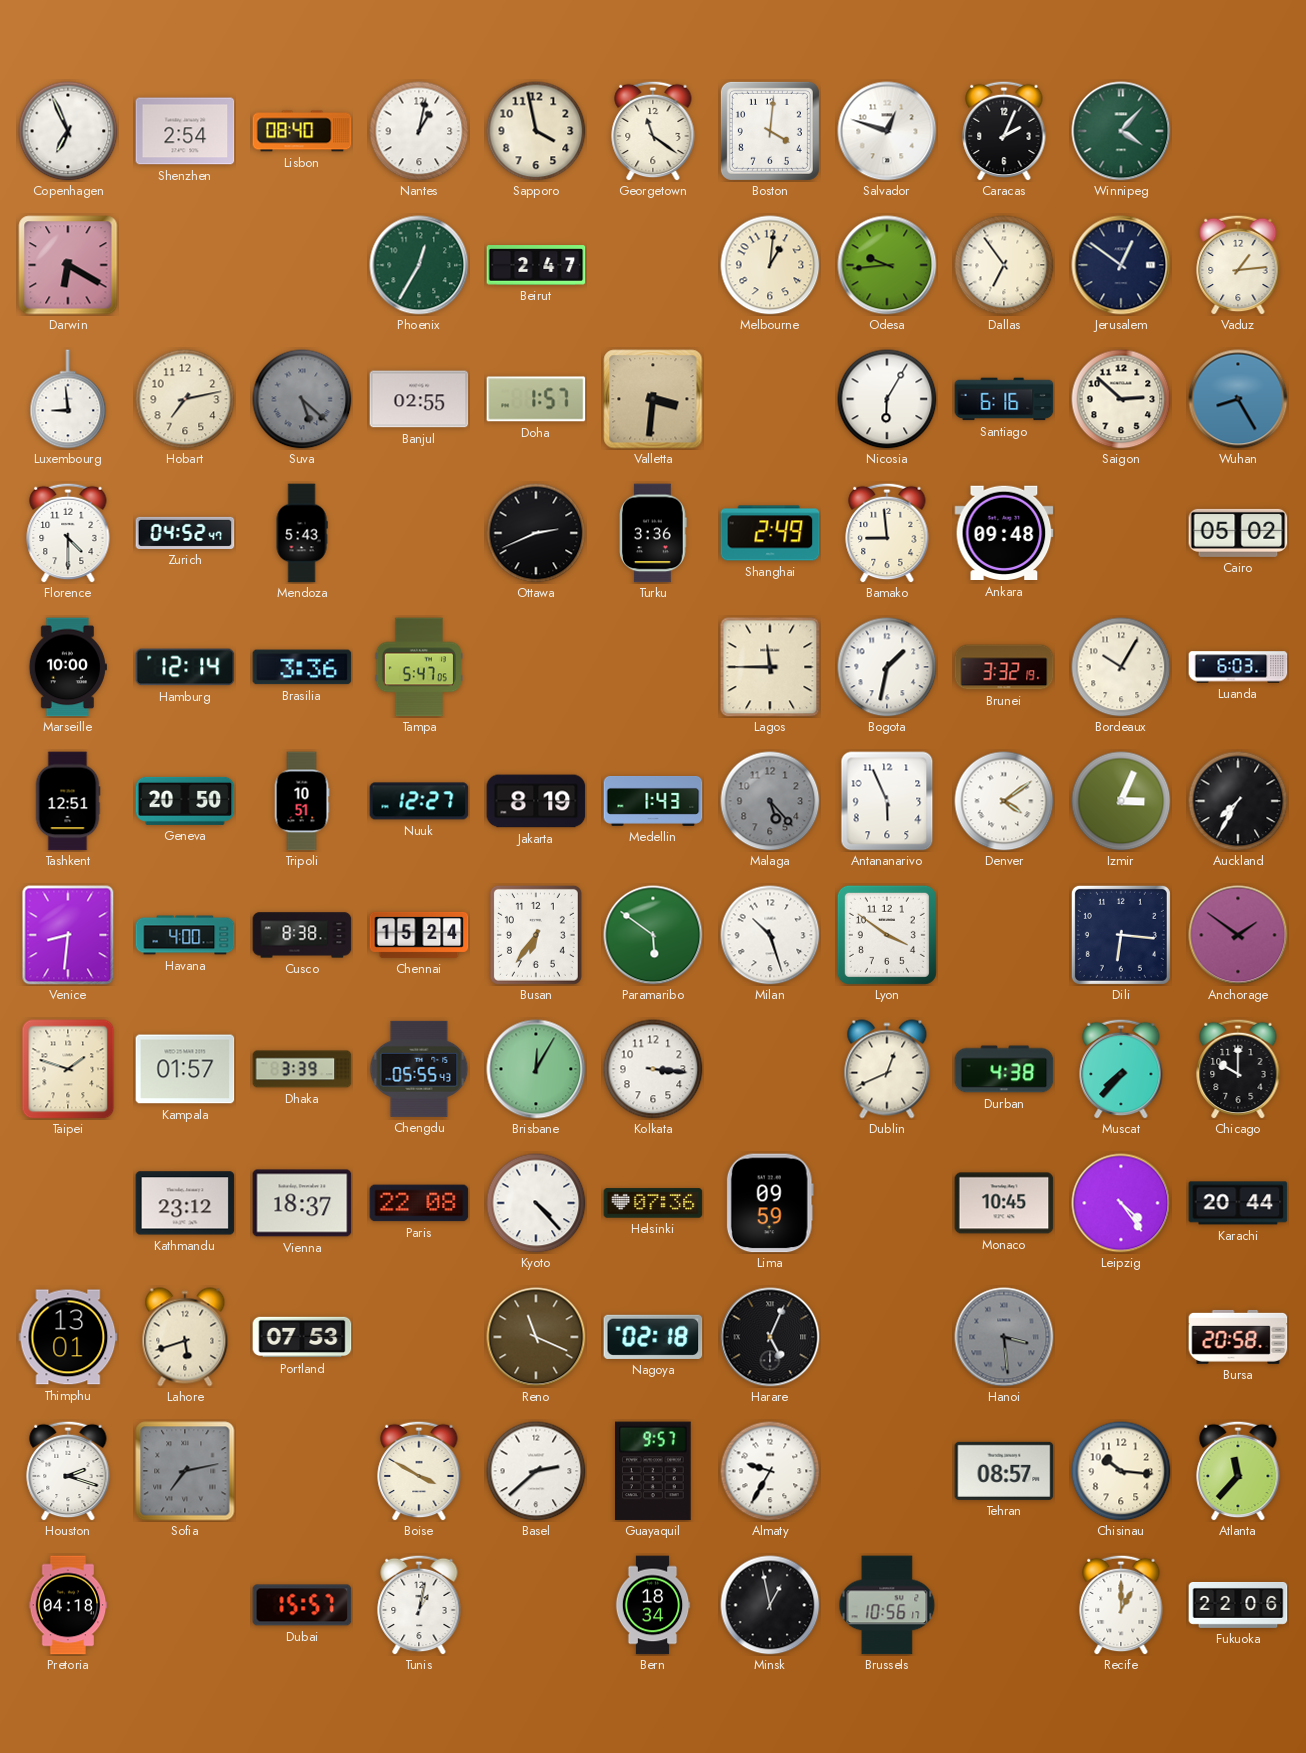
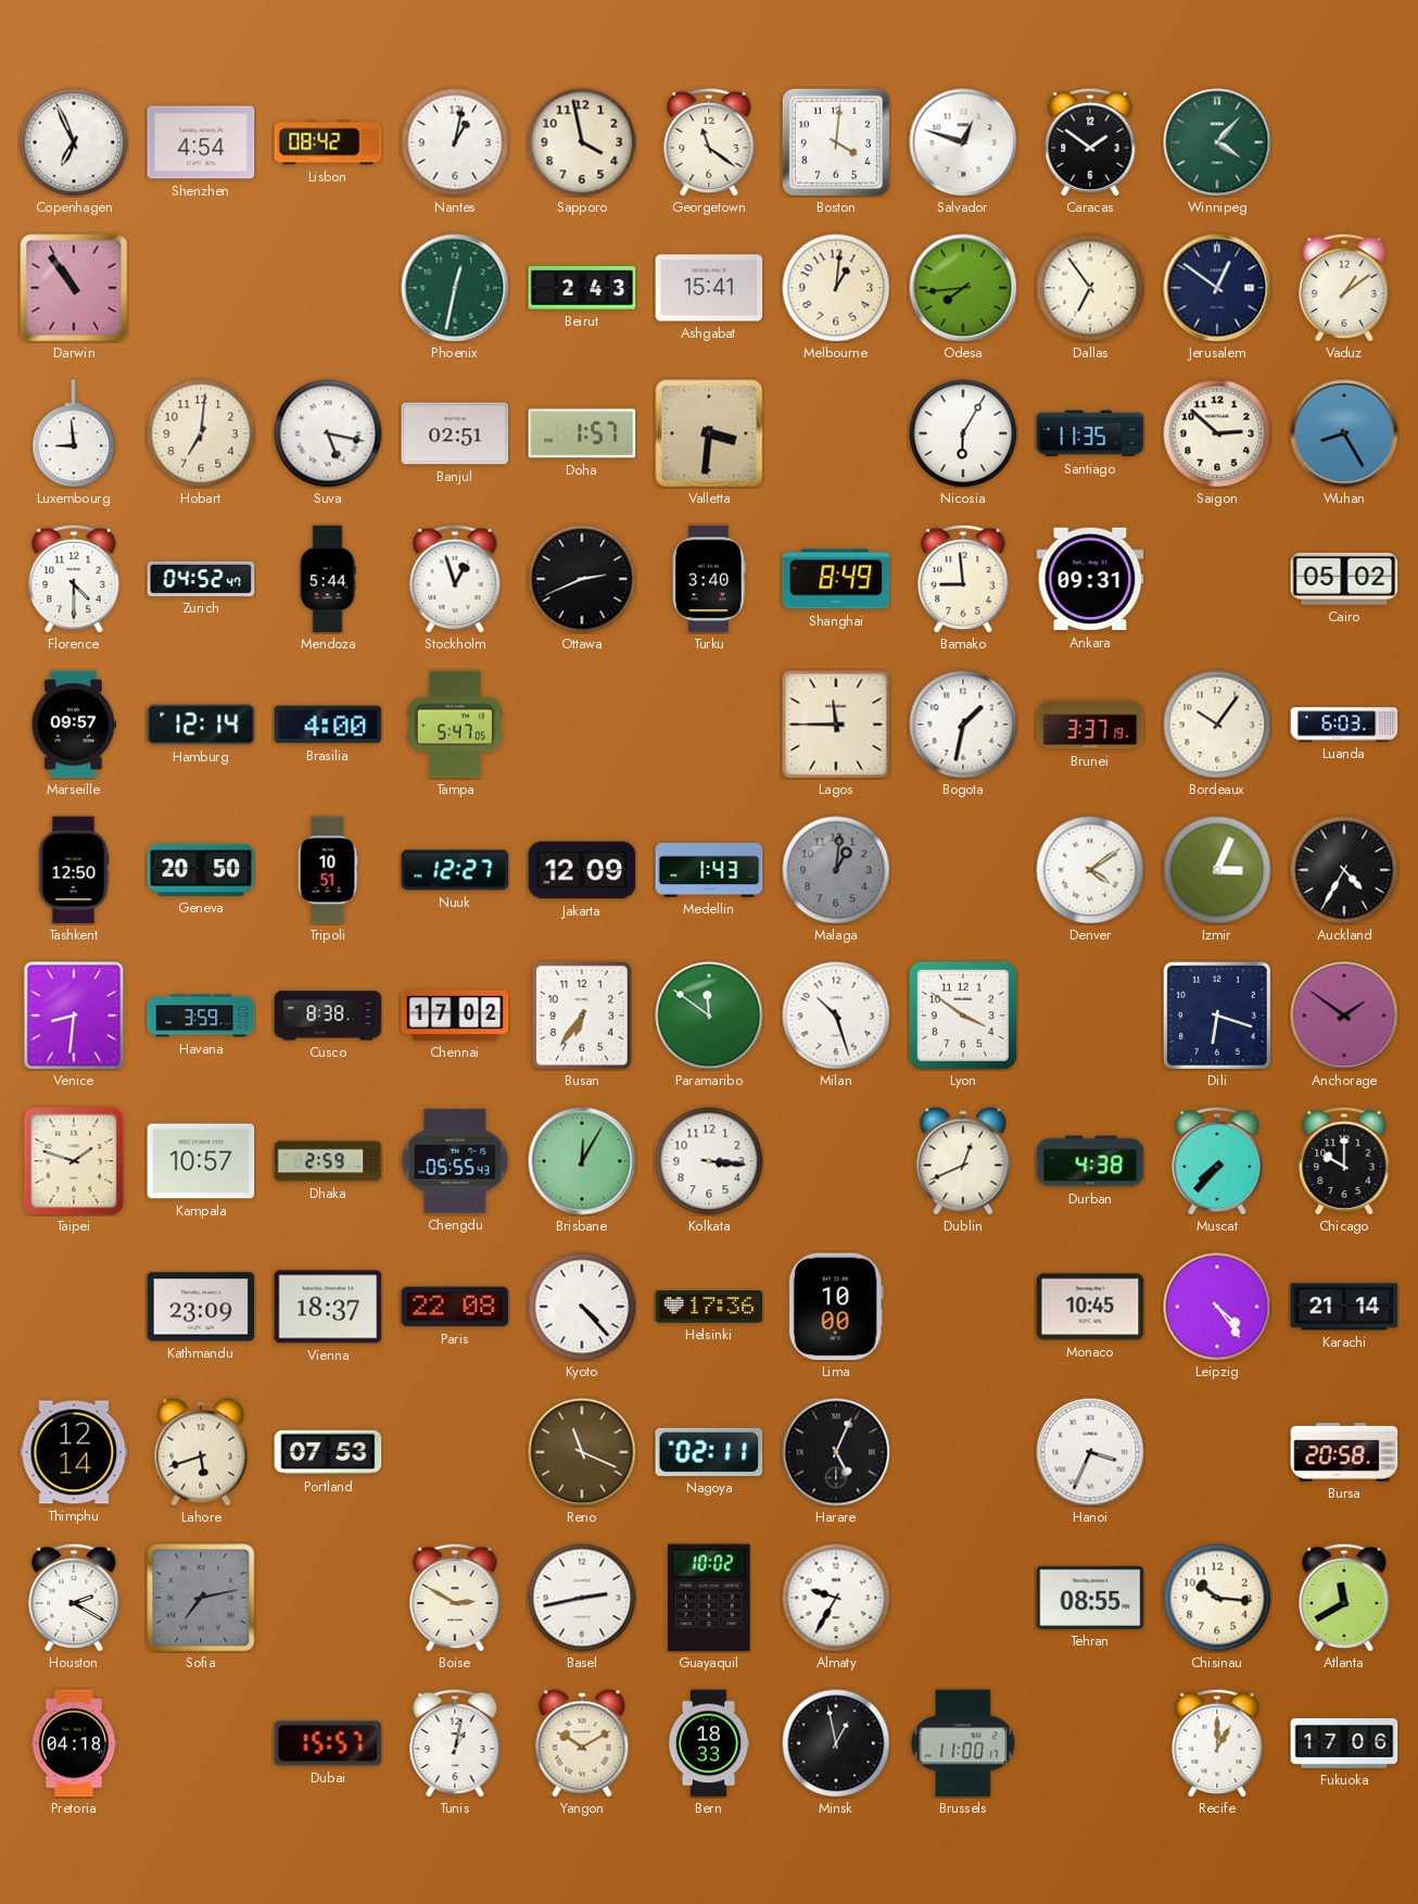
Shenzhen: 2:54 -> 4:54
Lisbon: 08:40 -> 08:42
Caracas: 2:04 -> 1:51
Darwin: 6:20 -> 10:54
Phoenix: 12:35 -> 12:32
Beirut: 2:47 -> 2:43
Ashgabat: none -> 15:41
Odesa: 9:44 -> 7:44
Vaduz: 1:14 -> 1:09
Hobart: 7:13 -> 7:01
Suva: 5:22 -> 5:17
Suva dial: grey -> white
Banjul: 02:55 -> 02:51
Santiago: 6:16 -> 11:35
Mendoza: 5:43 -> 5:44
Stockholm: none -> 12:57
Turku: 3:36 -> 3:40
Shanghai: 2:49 -> 8:49
Ankara: 09:48 -> 09:31
Marseille: 10:00 -> 09:57
Brasilia: 3:36 -> 4:00
Brunei: 3:32 -> 3:37
Bordeaux: 10:05 -> 10:06
Tashkent: 12:51 -> 12:50
Jakarta: 8:19 -> 12:09
Malaga: 5:23 -> 1:01
Antananarivo: 5:56 -> none
Auckland: 7:35 -> 4:35
Havana: 4:00 -> 3:59
Chennai: 15:24 -> 17:02
Paramaribo: 5:51 -> 11:51
Dili: 6:16 -> 6:18
Kampala: 01:57 -> 10:57
Dhaka: 3:39 -> 2:59
Kathmandu: 23:12 -> 23:09
Helsinki: 07:36 -> 17:36
Lima: 09:59 -> 10:00
Karachi: 20:44 -> 21:14
Thimphu: 13:01 -> 12:14
Nagoya: 02:18 -> 02:11
Hanoi: 3:29 -> 3:34
Hanoi dial: grey -> white
Houston: 2:18 -> 2:20
Boise: 3:50 -> 2:50
Basel: 2:38 -> 2:43
Guayaquil: 9:57 -> 10:02
Tehran: 08:57 -> 08:55
Atlanta: 11:37 -> 11:40
Yangon: none -> 10:10
Bern: 18:34 -> 18:33
Brussels: 10:56 -> 11:00
Fukuoka: 22:06 -> 17:06
